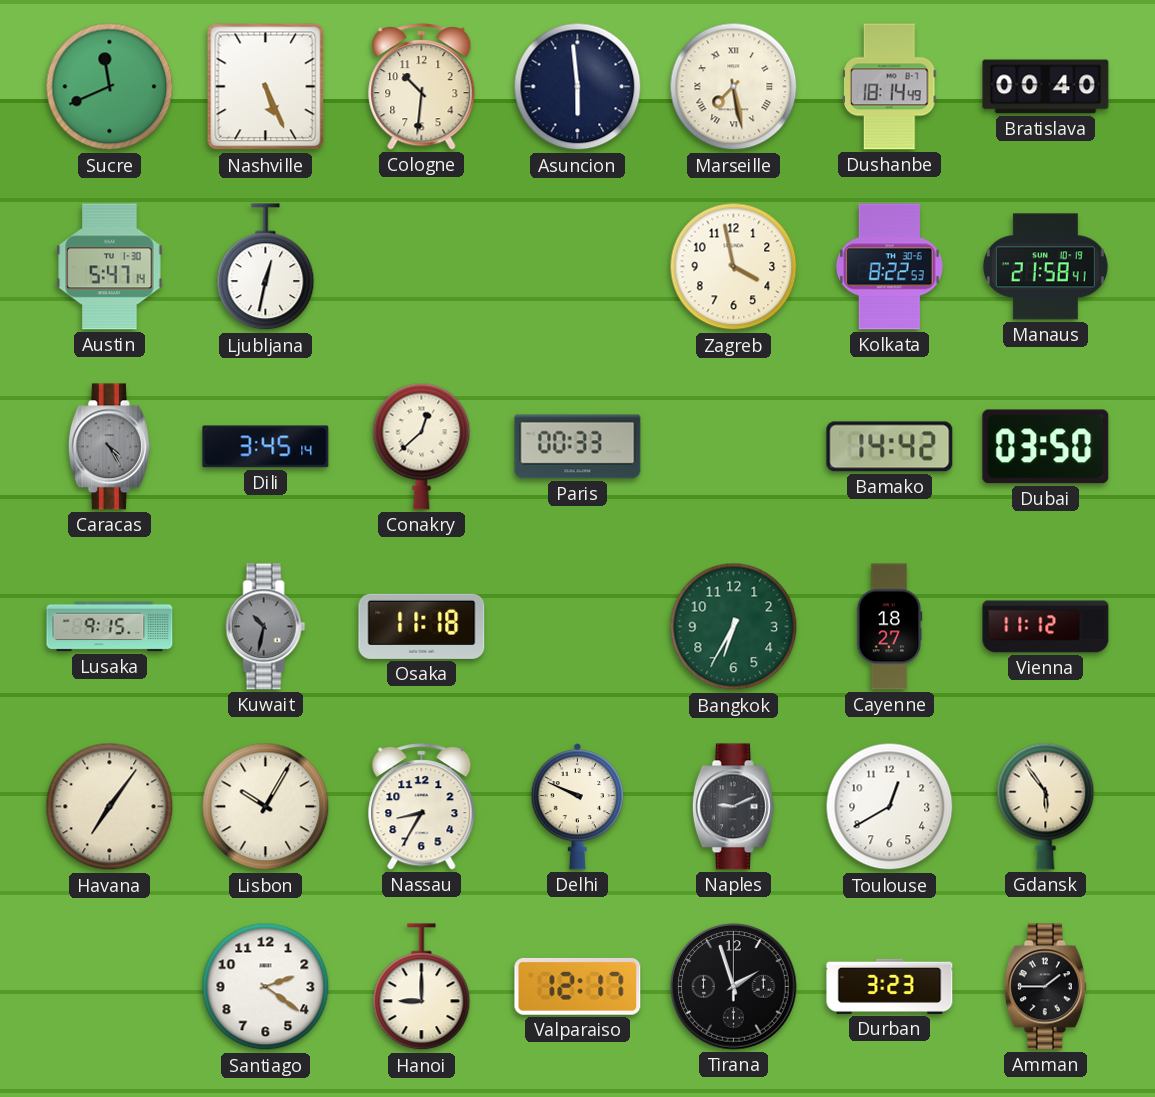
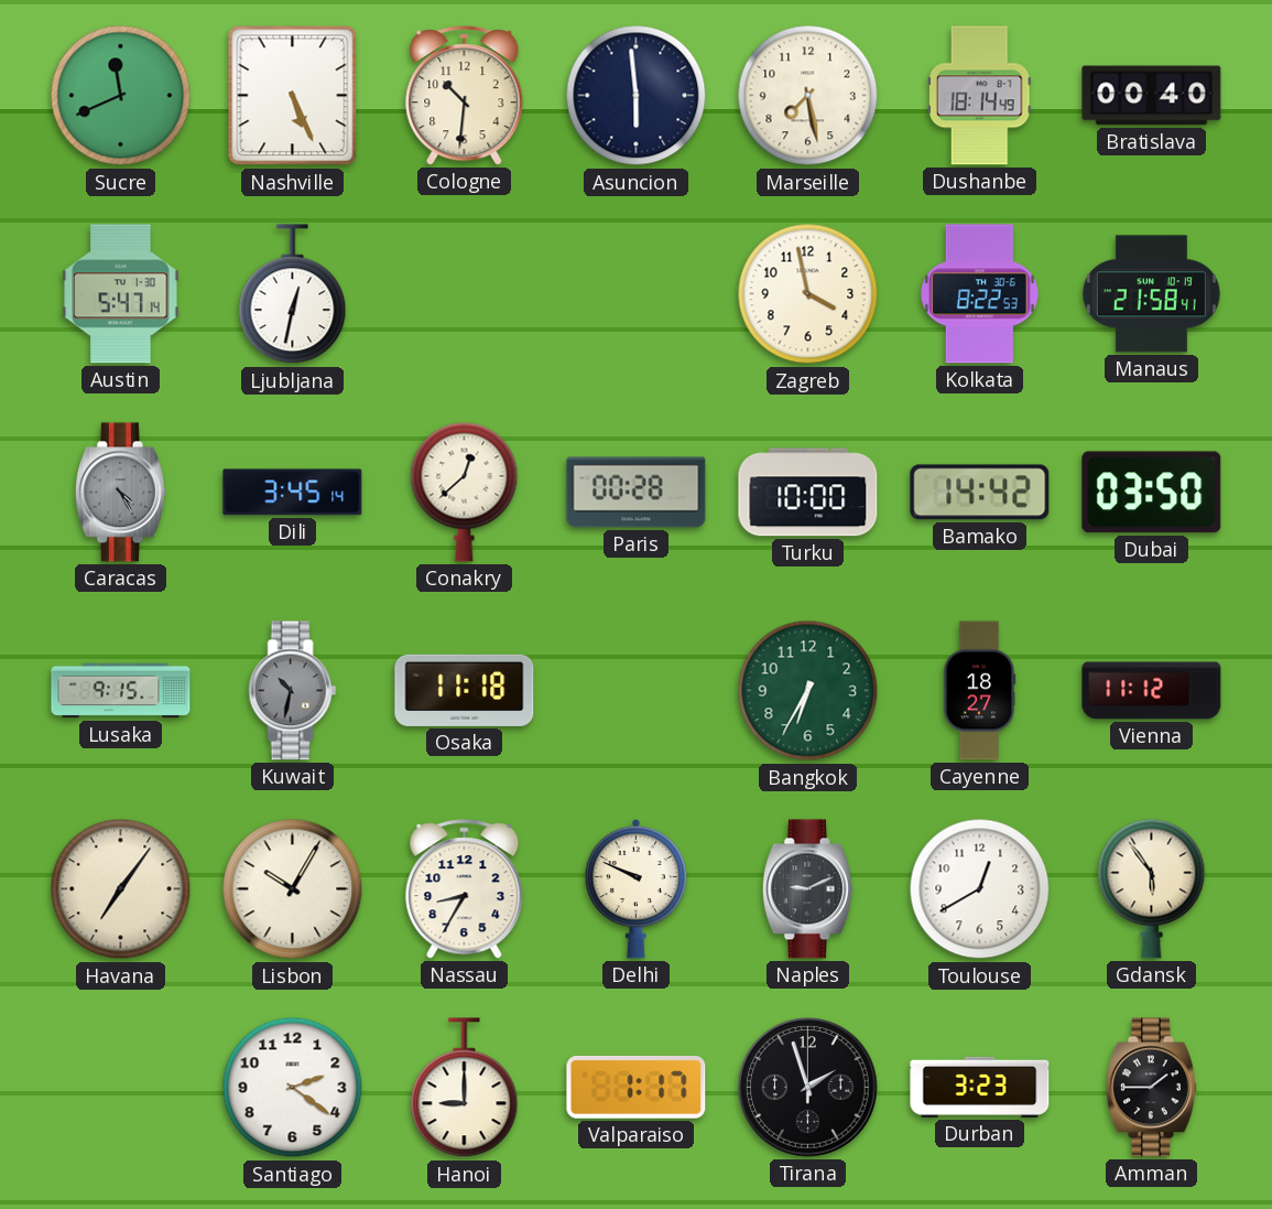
Marseille numerals: Roman -> Arabic
Paris: 00:33 -> 00:28
Turku: none -> 10:00
Valparaiso: 12:17 -> 1:17
